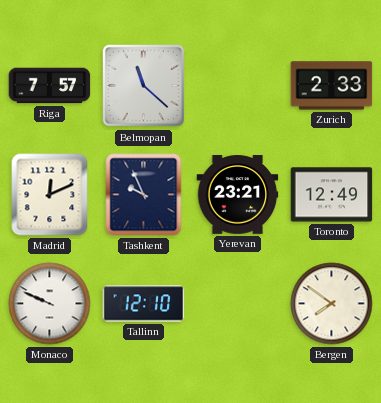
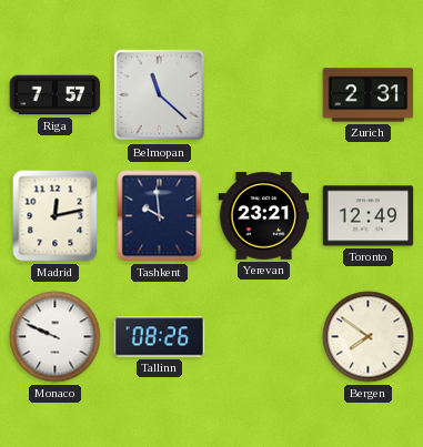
Zurich: 2:33 -> 2:31
Madrid: 12:11 -> 12:13
Tashkent: 9:56 -> 9:59
Tallinn: 12:10 -> 08:26
